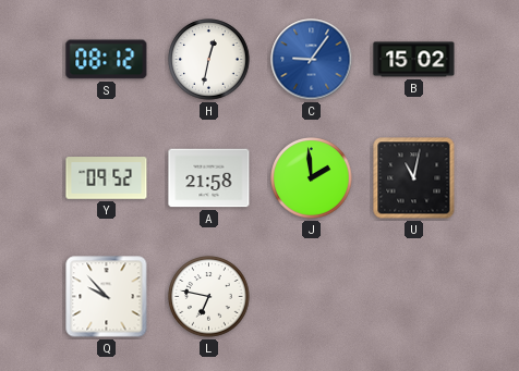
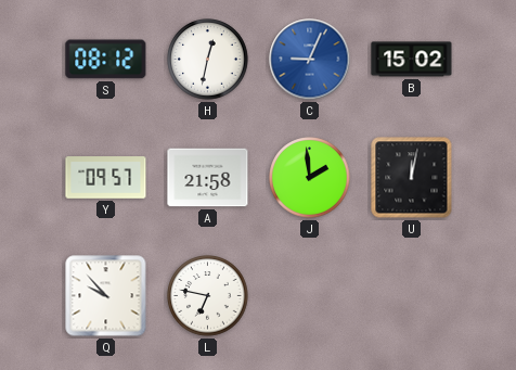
C: 9:06 -> 9:04
Y: 09:52 -> 09:57
U: 11:02 -> 12:02
